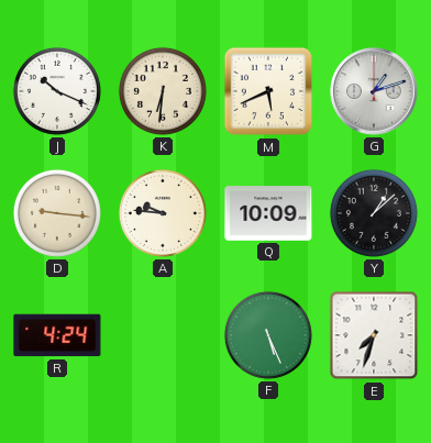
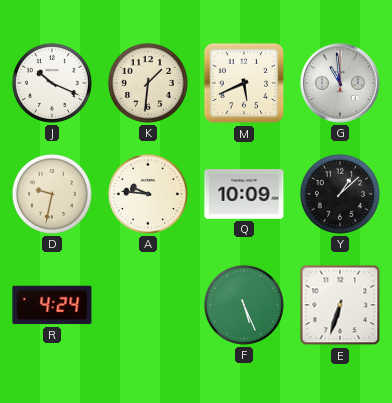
K: 6:31 -> 1:31
G: 1:12 -> 10:59
D: 9:16 -> 9:32
E: 7:33 -> 6:33
